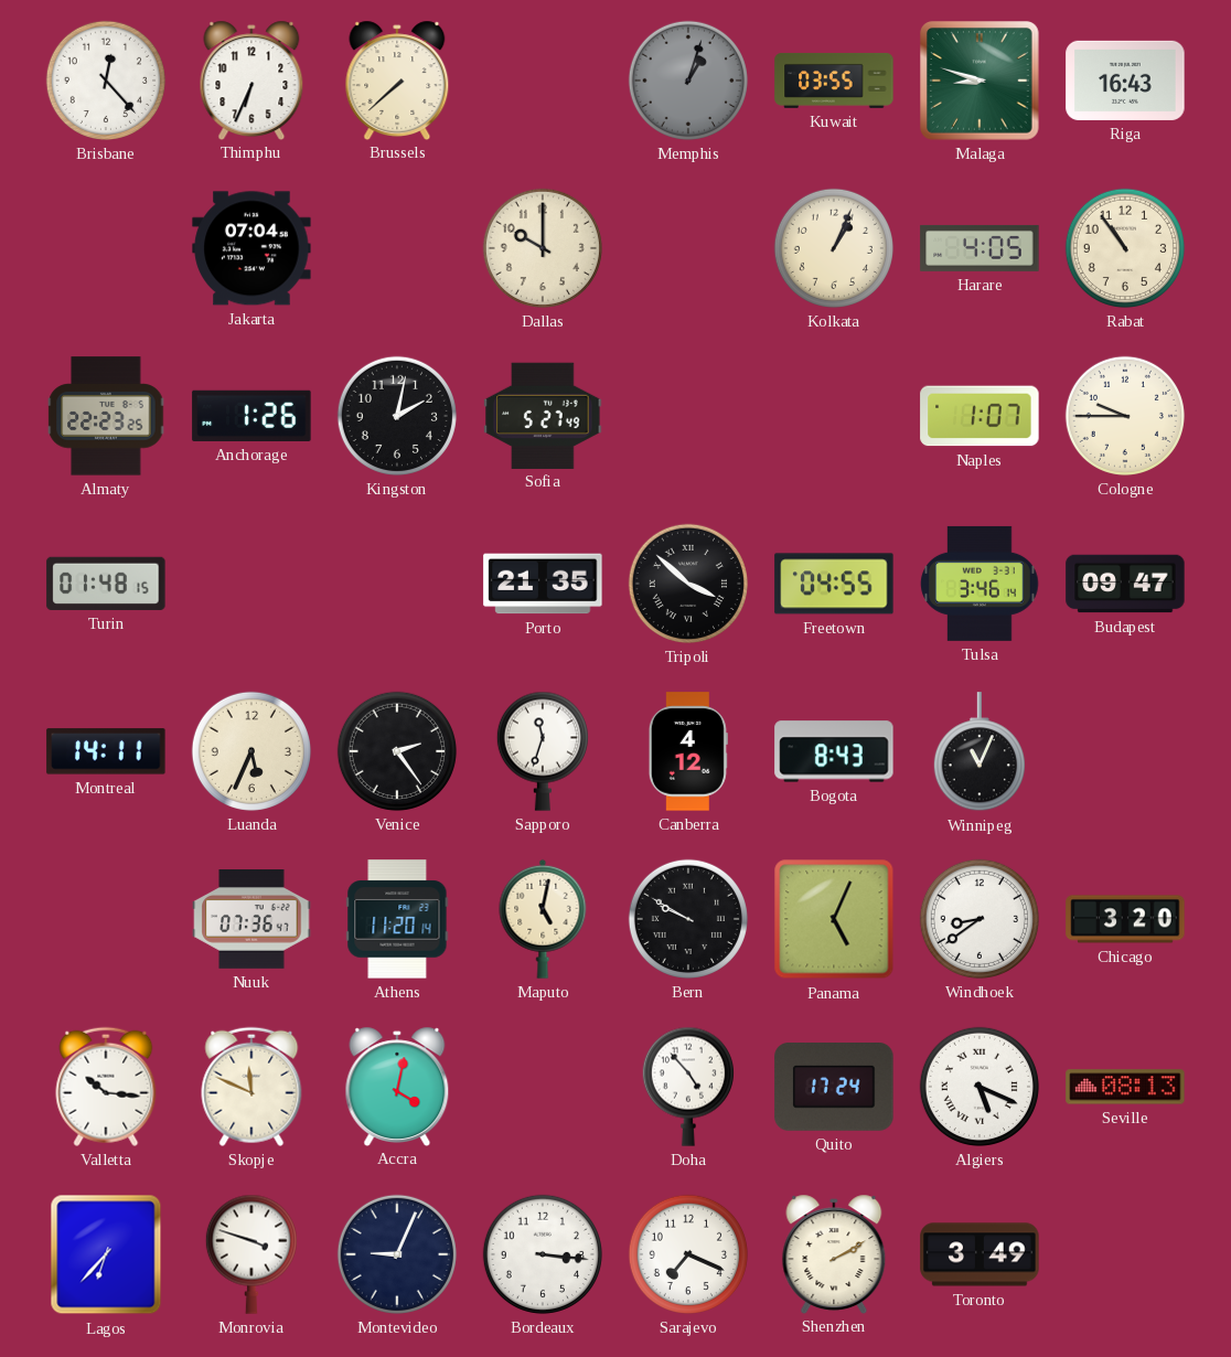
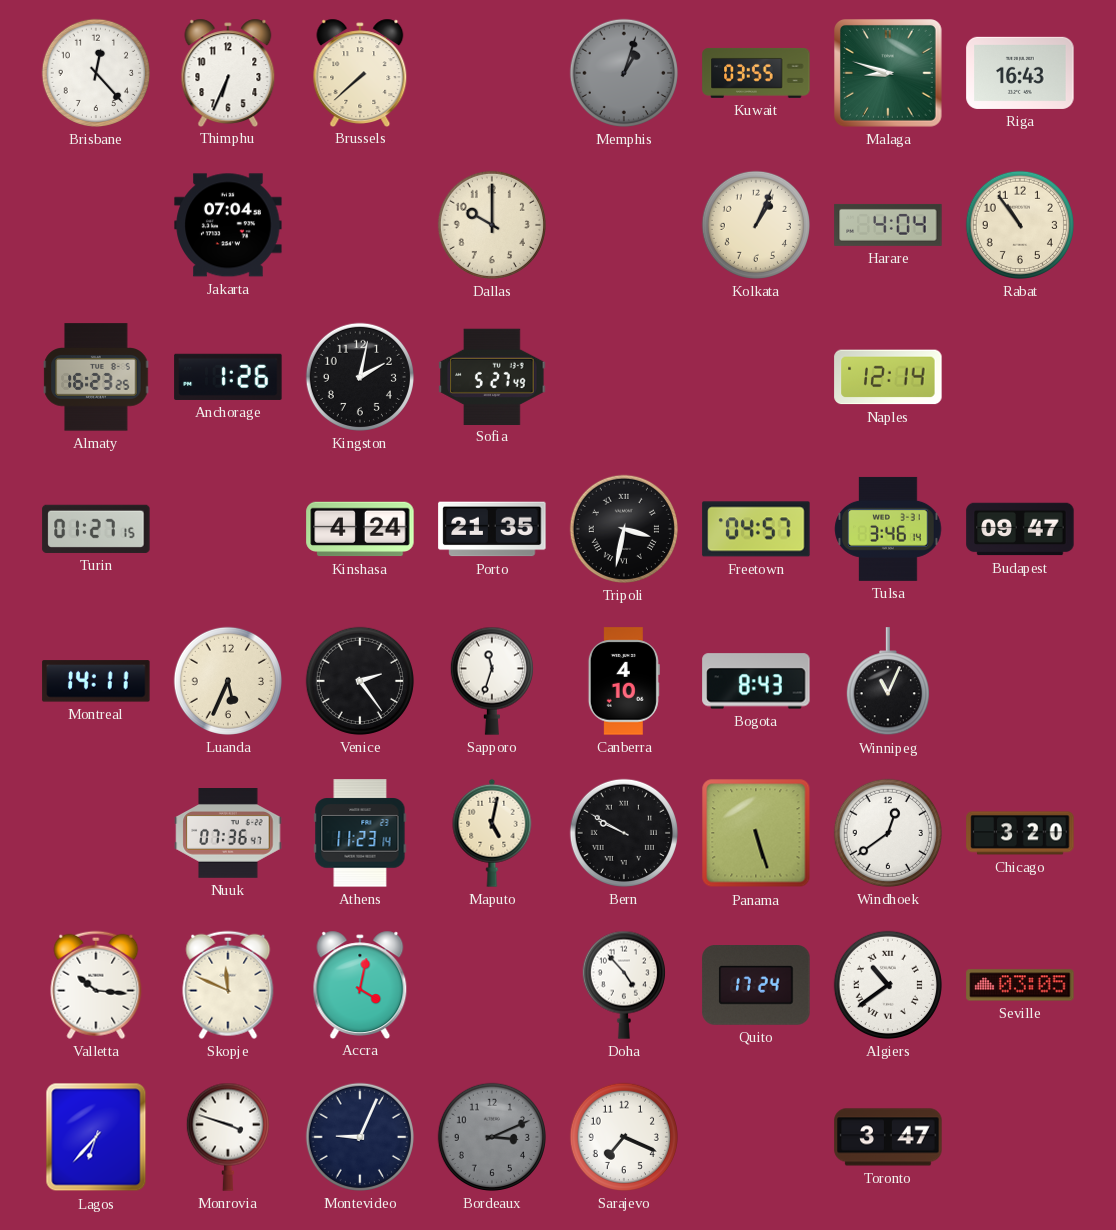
Harare: 4:05 -> 4:04
Almaty: 22:23 -> 16:23
Naples: 1:07 -> 12:14
Cologne: 9:45 -> none
Turin: 01:48 -> 01:27
Kinshasa: none -> 4:24
Tripoli: 3:52 -> 3:32
Freetown: 04:55 -> 04:57
Canberra: 4:12 -> 4:10
Athens: 11:20 -> 11:23
Panama: 5:04 -> 5:27
Windhoek: 8:39 -> 12:39
Algiers: 5:19 -> 10:39
Seville: 08:13 -> 03:05
Bordeaux: 3:16 -> 3:11
Bordeaux dial: white -> grey
Shenzhen: 2:10 -> none
Toronto: 3:49 -> 3:47
